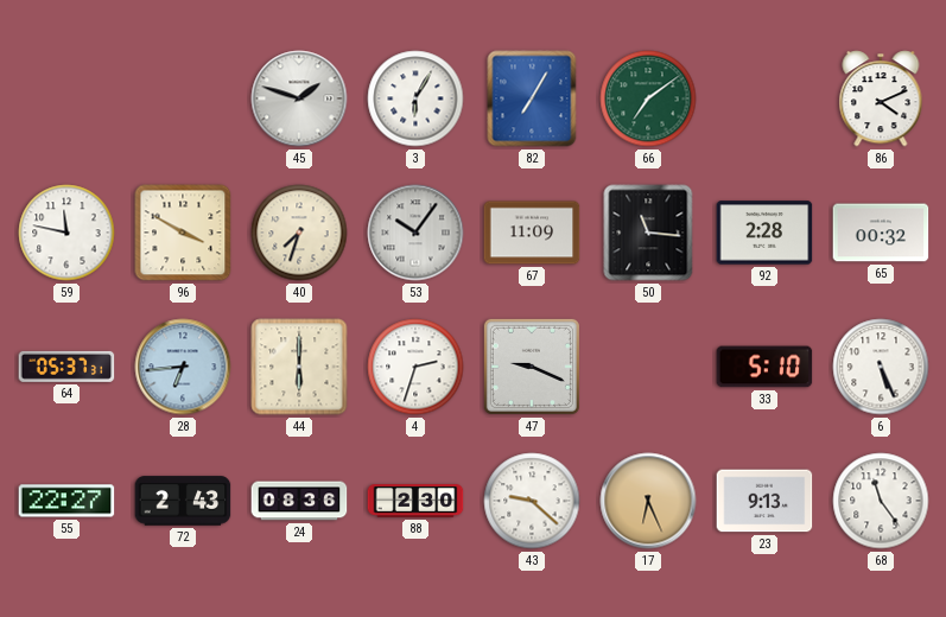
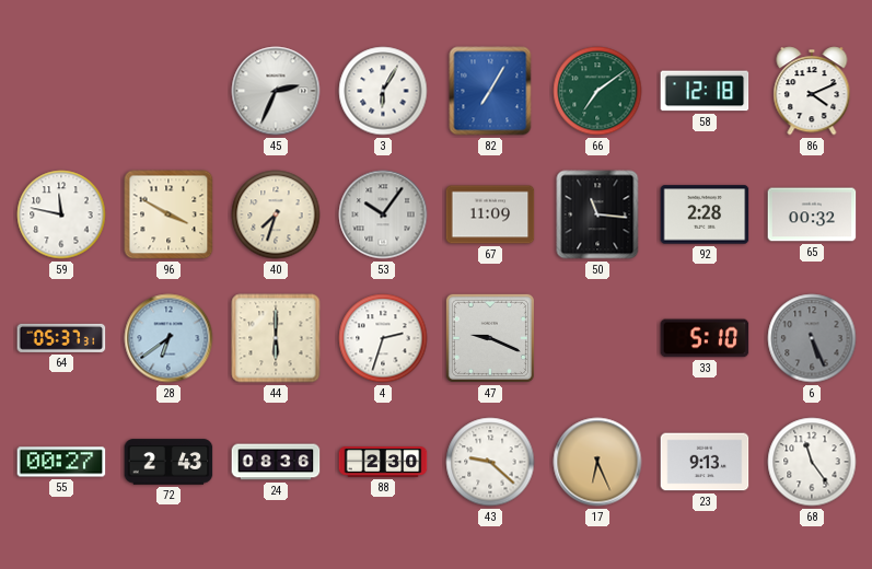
45: 1:48 -> 2:34
58: none -> 12:18
28: 6:44 -> 6:39
6 dial: white -> grey
55: 22:27 -> 00:27
